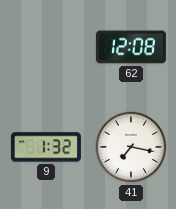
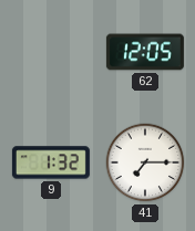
62: 12:08 -> 12:05
41: 7:17 -> 7:15
